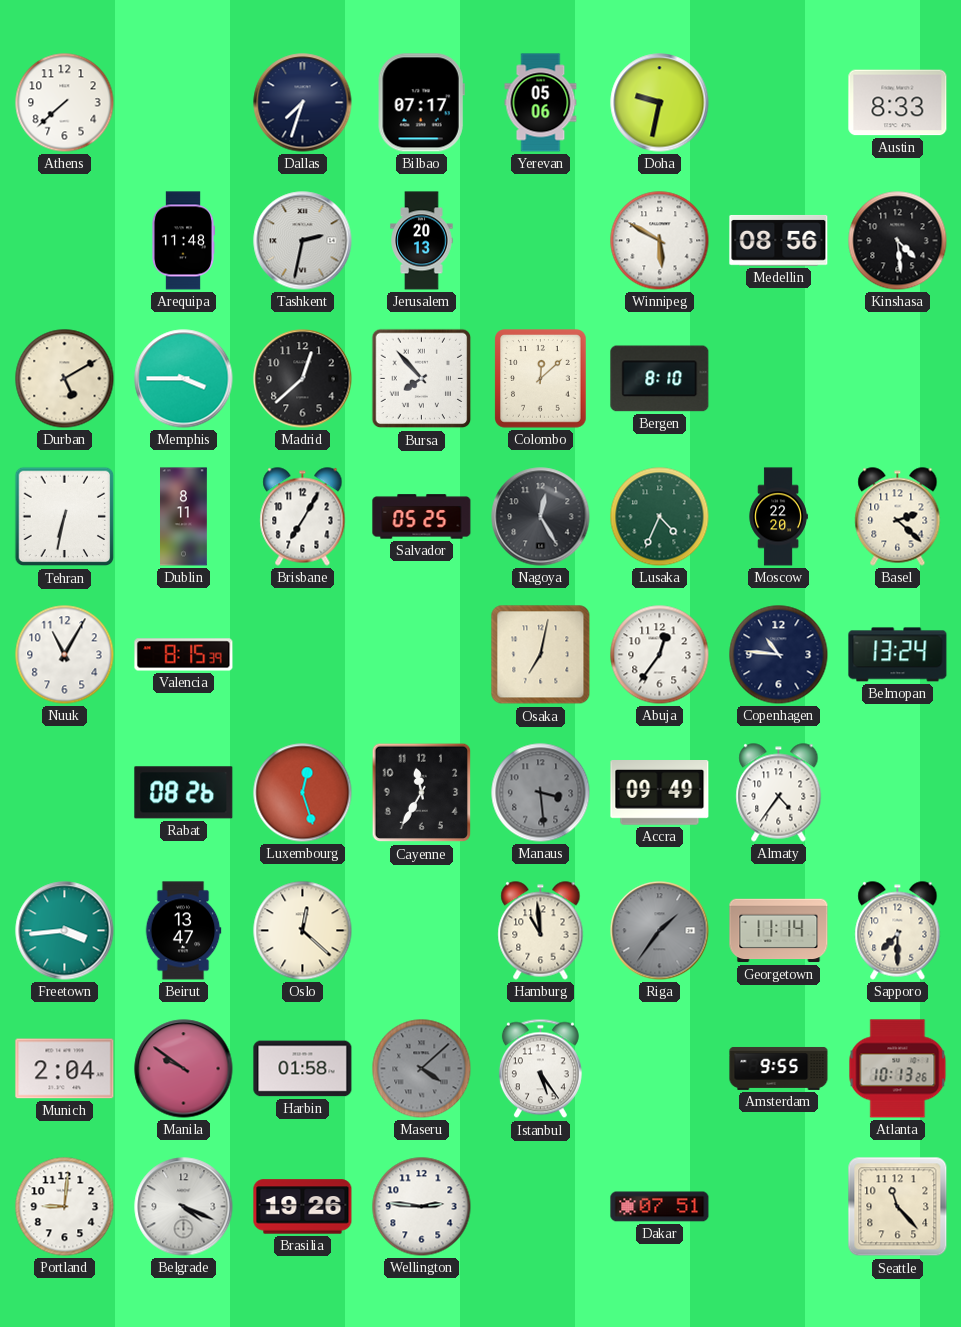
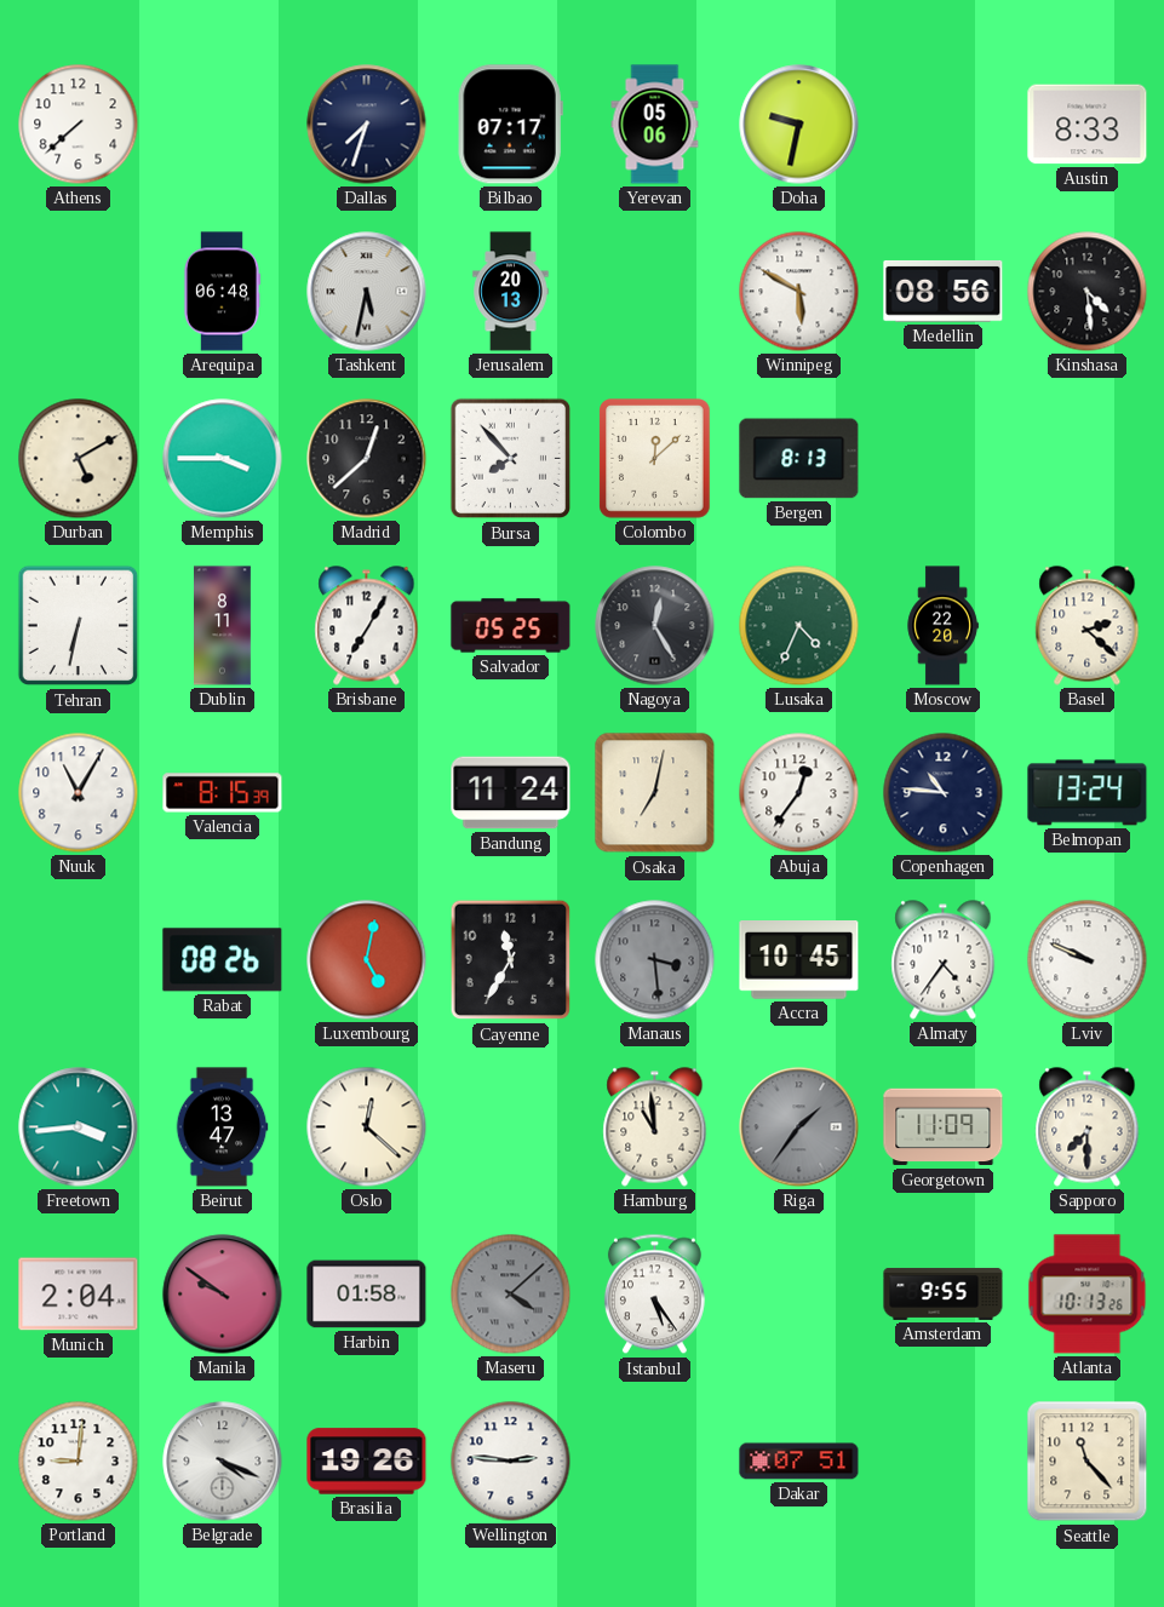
Arequipa: 11:48 -> 06:48
Tashkent: 2:32 -> 5:32
Bergen: 8:10 -> 8:13
Bandung: none -> 11:24
Luxembourg: 12:27 -> 5:02
Accra: 09:49 -> 10:45
Lviv: none -> 9:49
Georgetown: 11:14 -> 11:09
